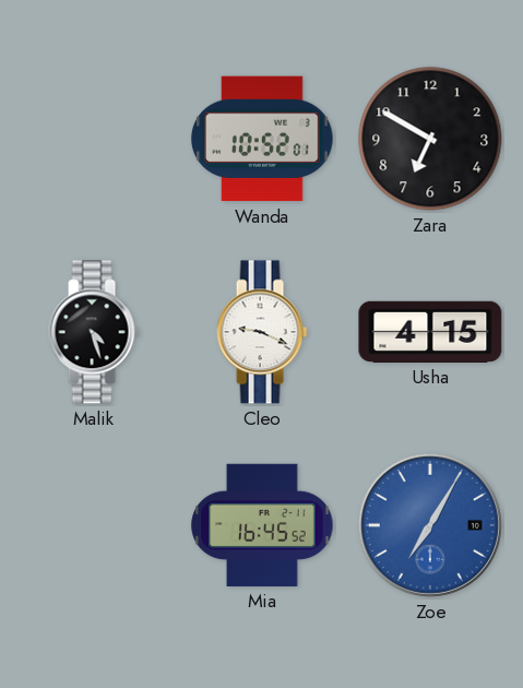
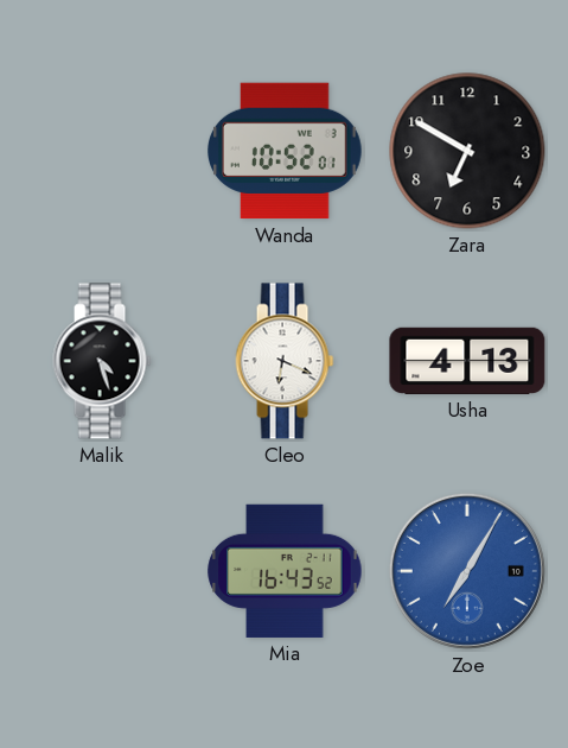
Cleo: 9:19 -> 6:19
Usha: 4:15 -> 4:13
Mia: 16:45 -> 16:43
